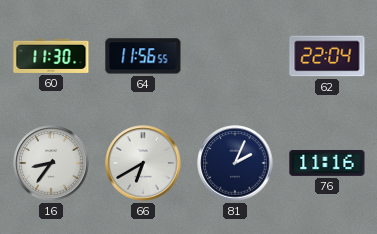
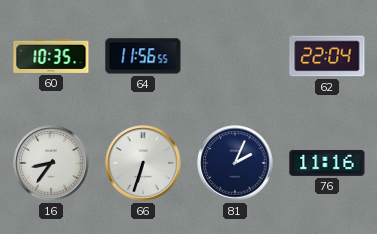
60: 11:30 -> 10:35
66: 6:40 -> 6:33
